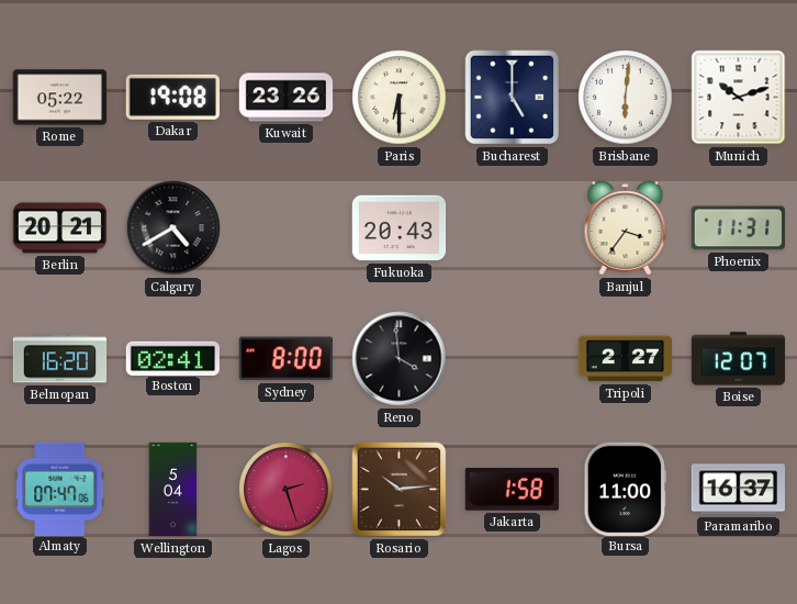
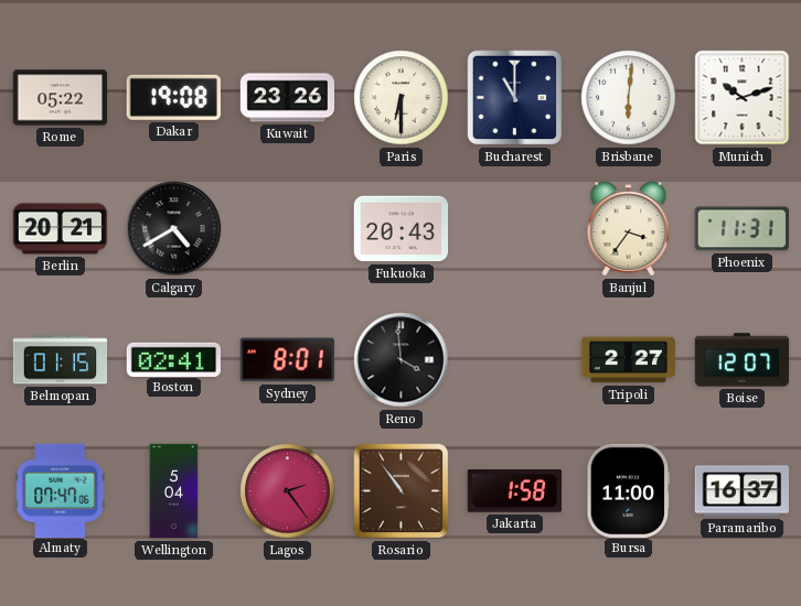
Bucharest: 5:00 -> 11:00
Belmopan: 16:20 -> 01:15
Sydney: 8:00 -> 8:01
Lagos: 2:27 -> 2:24
Rosario: 10:14 -> 10:54
